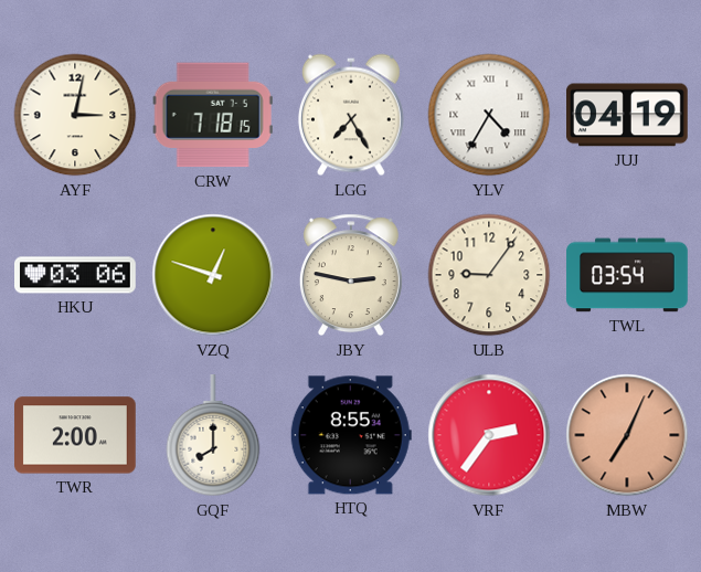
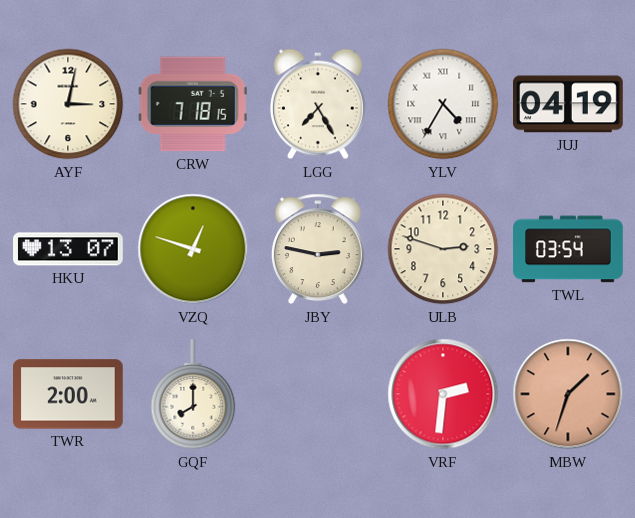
HKU: 03:06 -> 13:07
ULB: 9:06 -> 2:48
HTQ: 8:55 -> none
VRF: 2:36 -> 2:31
MBW: 7:04 -> 1:33
